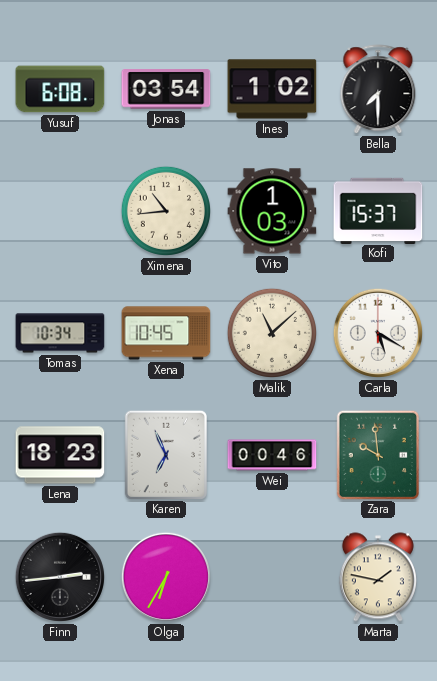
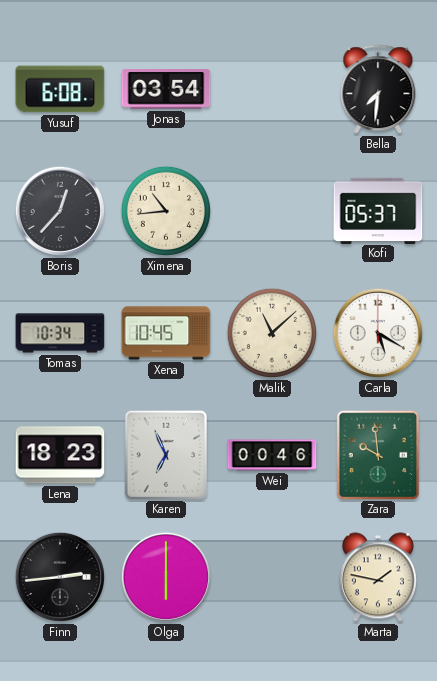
Ines: 1:02 -> none
Bella: 7:30 -> 7:31
Boris: none -> 12:37
Vito: 1:03 -> none
Kofi: 15:37 -> 05:37
Olga: 6:35 -> 6:00
